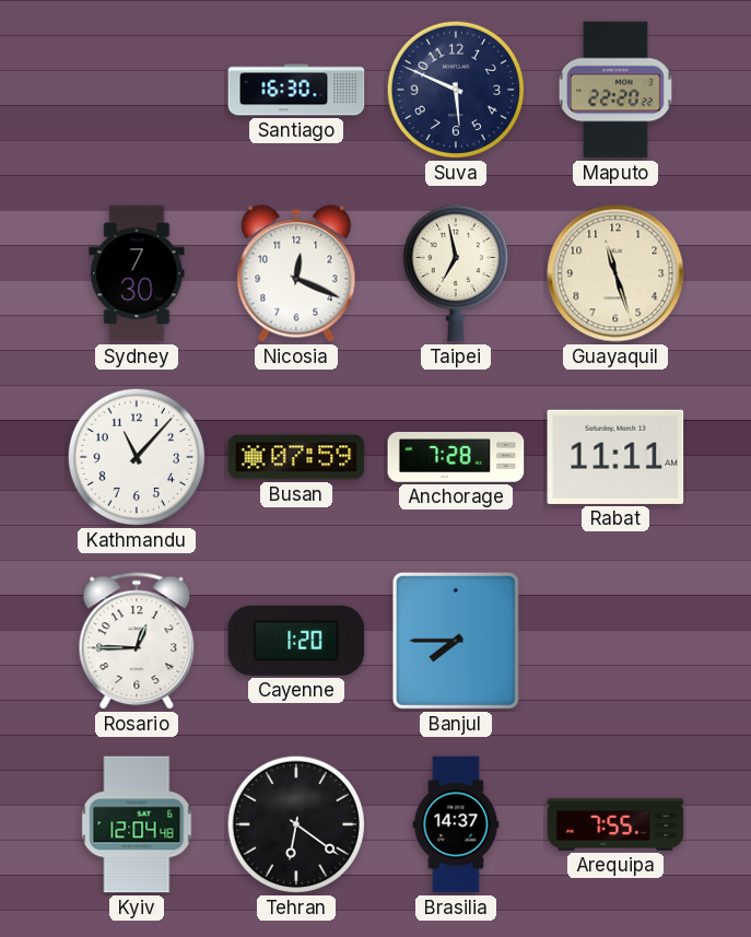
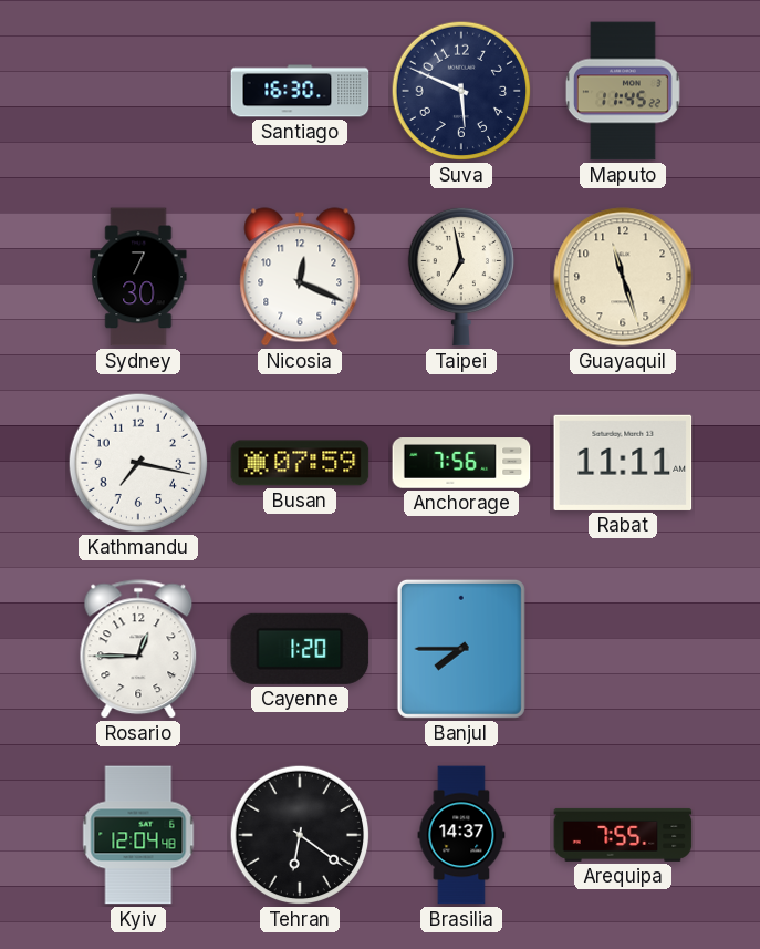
Maputo: 22:20 -> 11:45
Kathmandu: 11:07 -> 7:17
Anchorage: 7:28 -> 7:56
